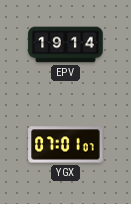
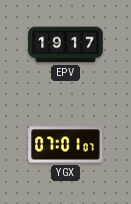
EPV: 19:14 -> 19:17
